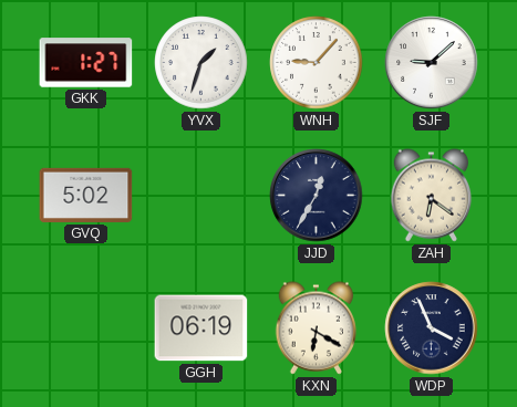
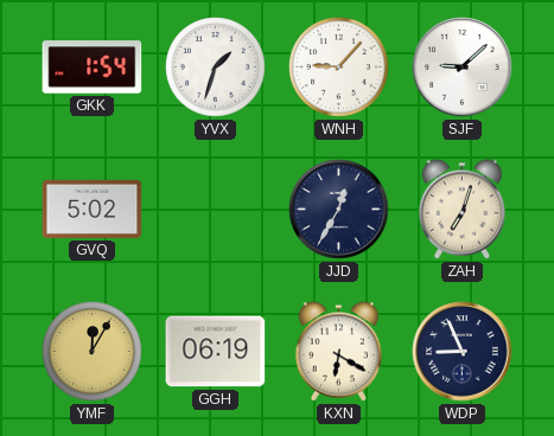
GKK: 1:27 -> 1:54
ZAH: 6:21 -> 7:03
YMF: none -> 12:05
WDP: 3:56 -> 8:56
